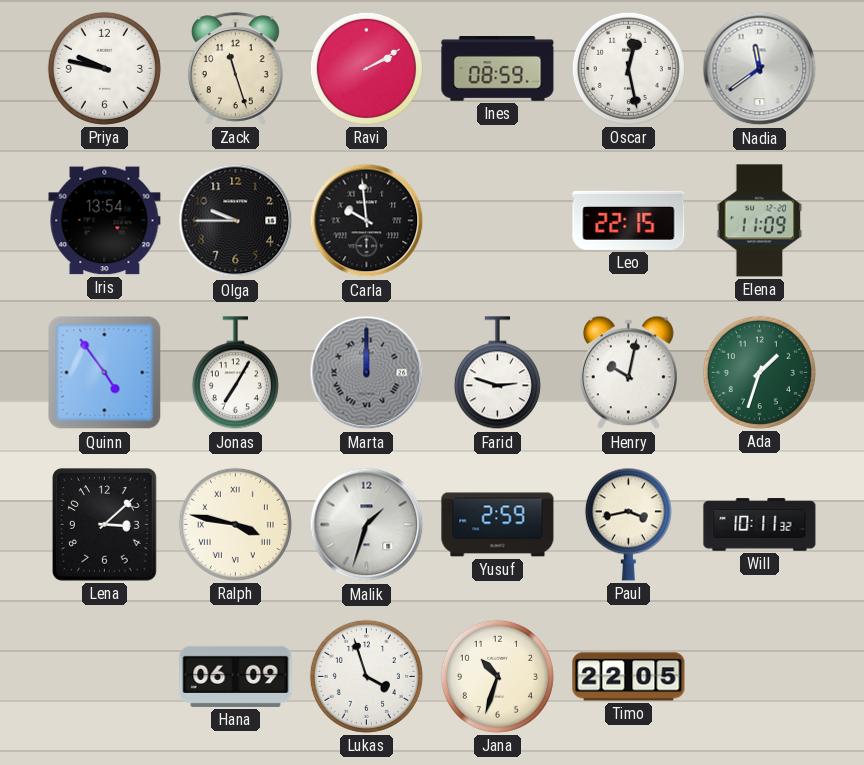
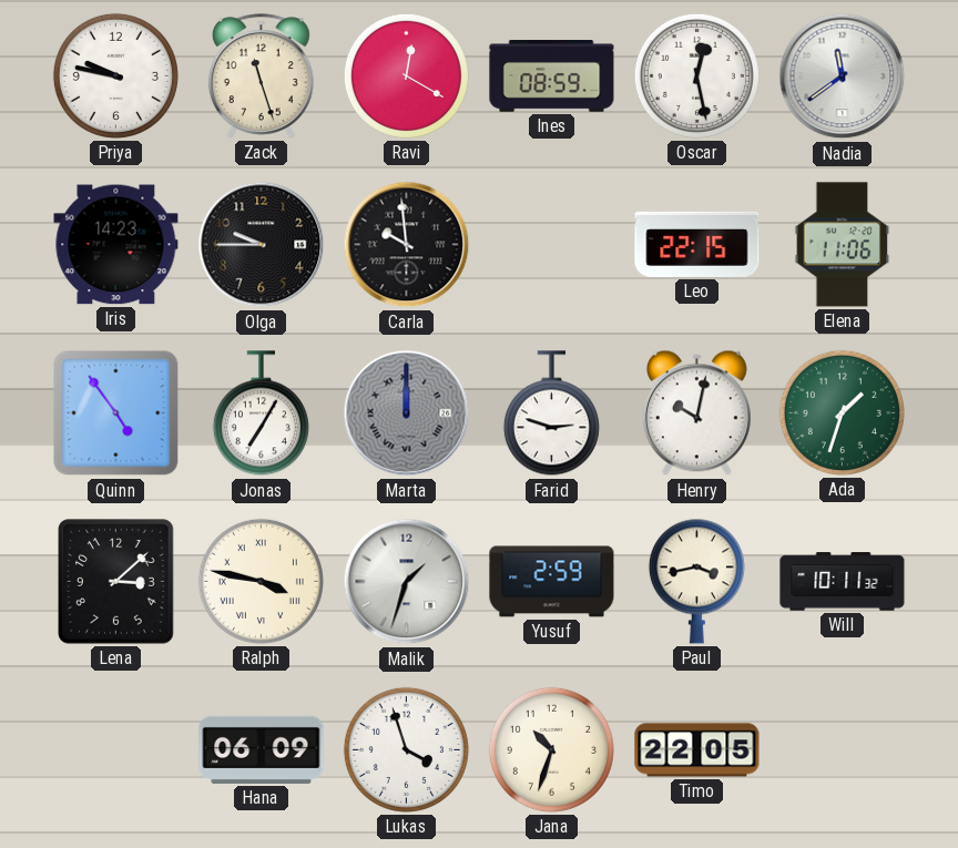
Ravi: 2:10 -> 12:20
Iris: 13:54 -> 14:23
Elena: 11:09 -> 11:06
